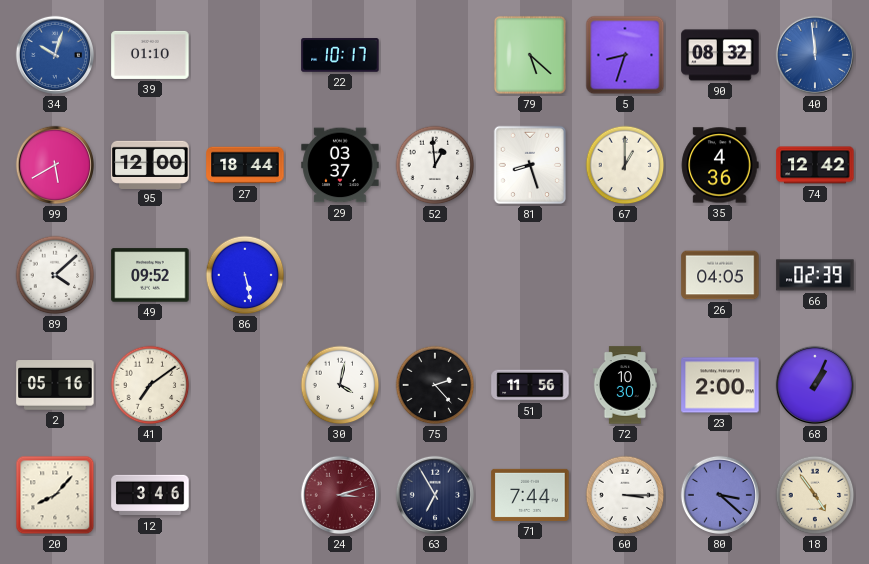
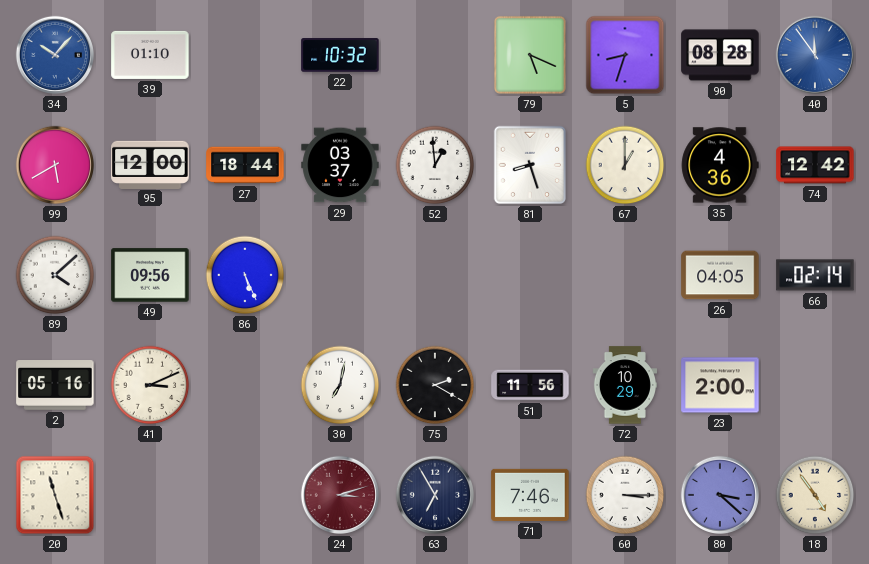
34: 10:03 -> 10:07
22: 10:17 -> 10:32
79: 5:22 -> 5:19
90: 08:32 -> 08:28
40: 11:59 -> 11:54
49: 09:52 -> 09:56
86: 5:28 -> 5:26
66: 02:39 -> 02:14
41: 7:09 -> 3:11
30: 4:02 -> 7:02
75: 2:23 -> 2:20
72: 10:30 -> 10:29
68: 1:04 -> none
20: 8:07 -> 11:27
12: 3:46 -> none
71: 7:44 -> 7:46
